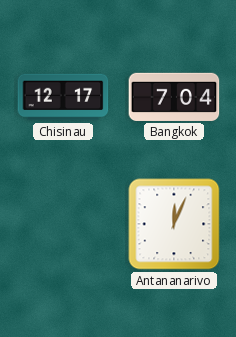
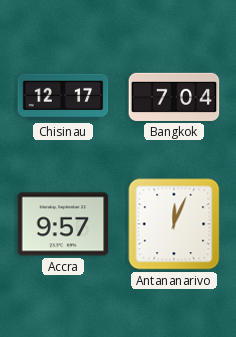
Accra: none -> 9:57
